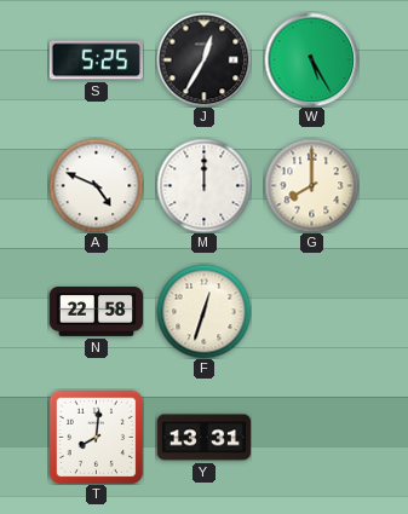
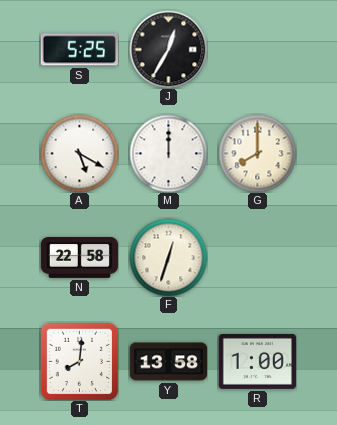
W: 5:25 -> none
A: 4:49 -> 5:20
Y: 13:31 -> 13:58
R: none -> 1:00
